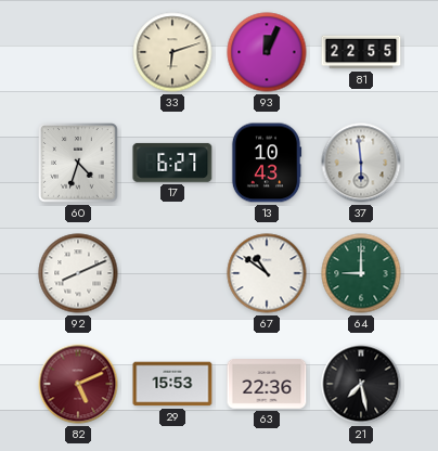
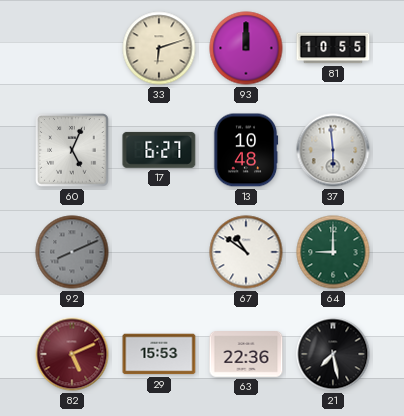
93: 12:04 -> 12:00
81: 22:55 -> 10:55
60: 4:33 -> 5:04
13: 10:43 -> 10:48
92 dial: white -> grey
